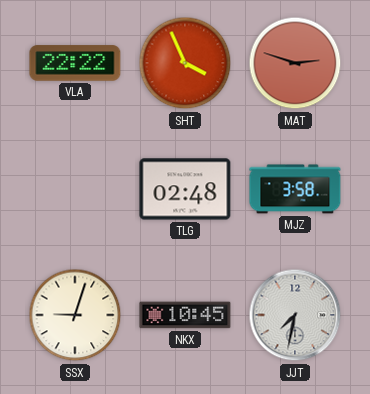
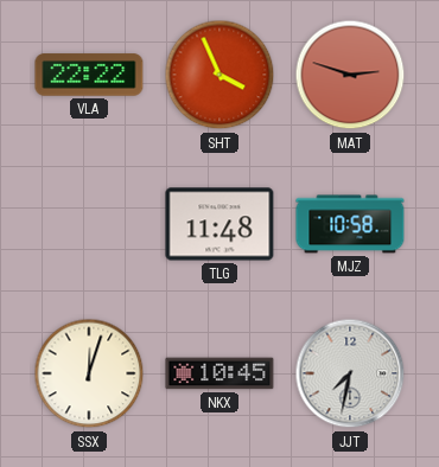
TLG: 02:48 -> 11:48
MJZ: 3:58 -> 10:58
SSX: 9:03 -> 12:03
